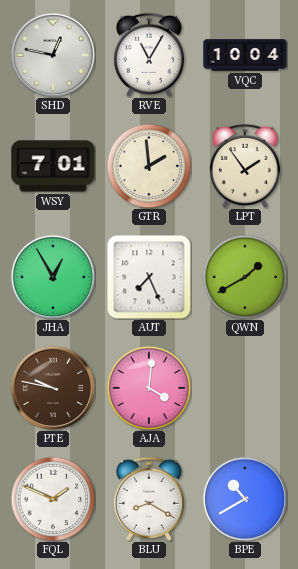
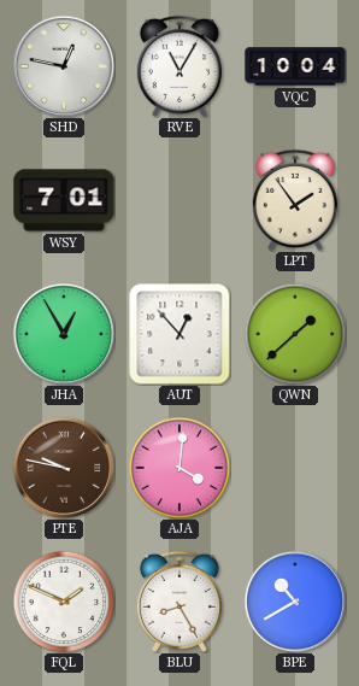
GTR: 1:59 -> none
AUT: 7:26 -> 12:53
QWN: 1:40 -> 1:38
BLU: 8:20 -> 8:25
